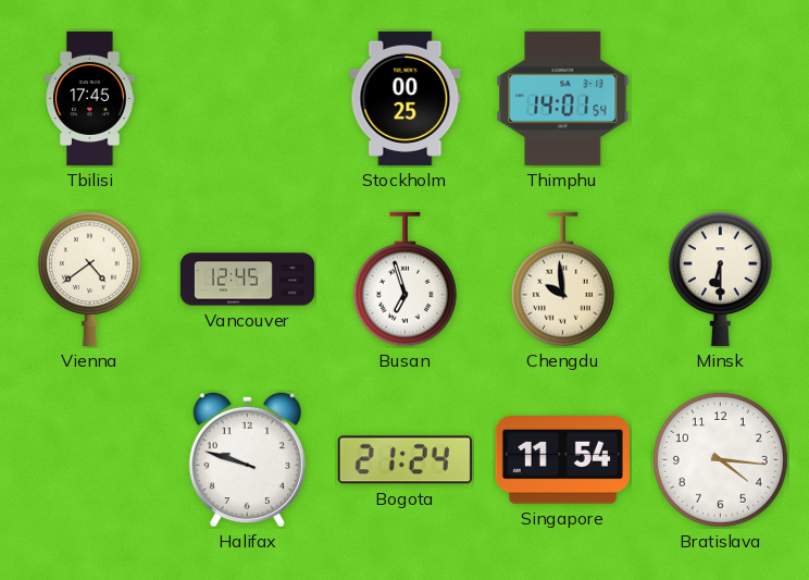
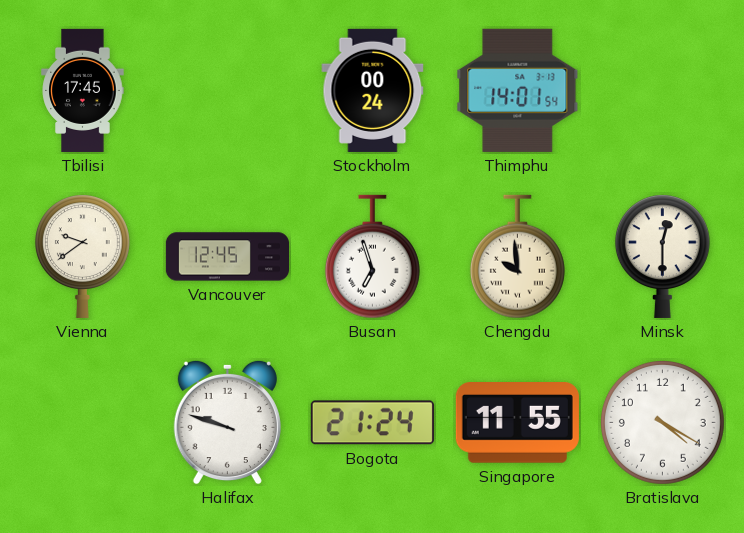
Stockholm: 00:25 -> 00:24
Vienna: 4:39 -> 9:39
Minsk: 6:30 -> 12:30
Singapore: 11:54 -> 11:55
Bratislava: 4:16 -> 4:20
